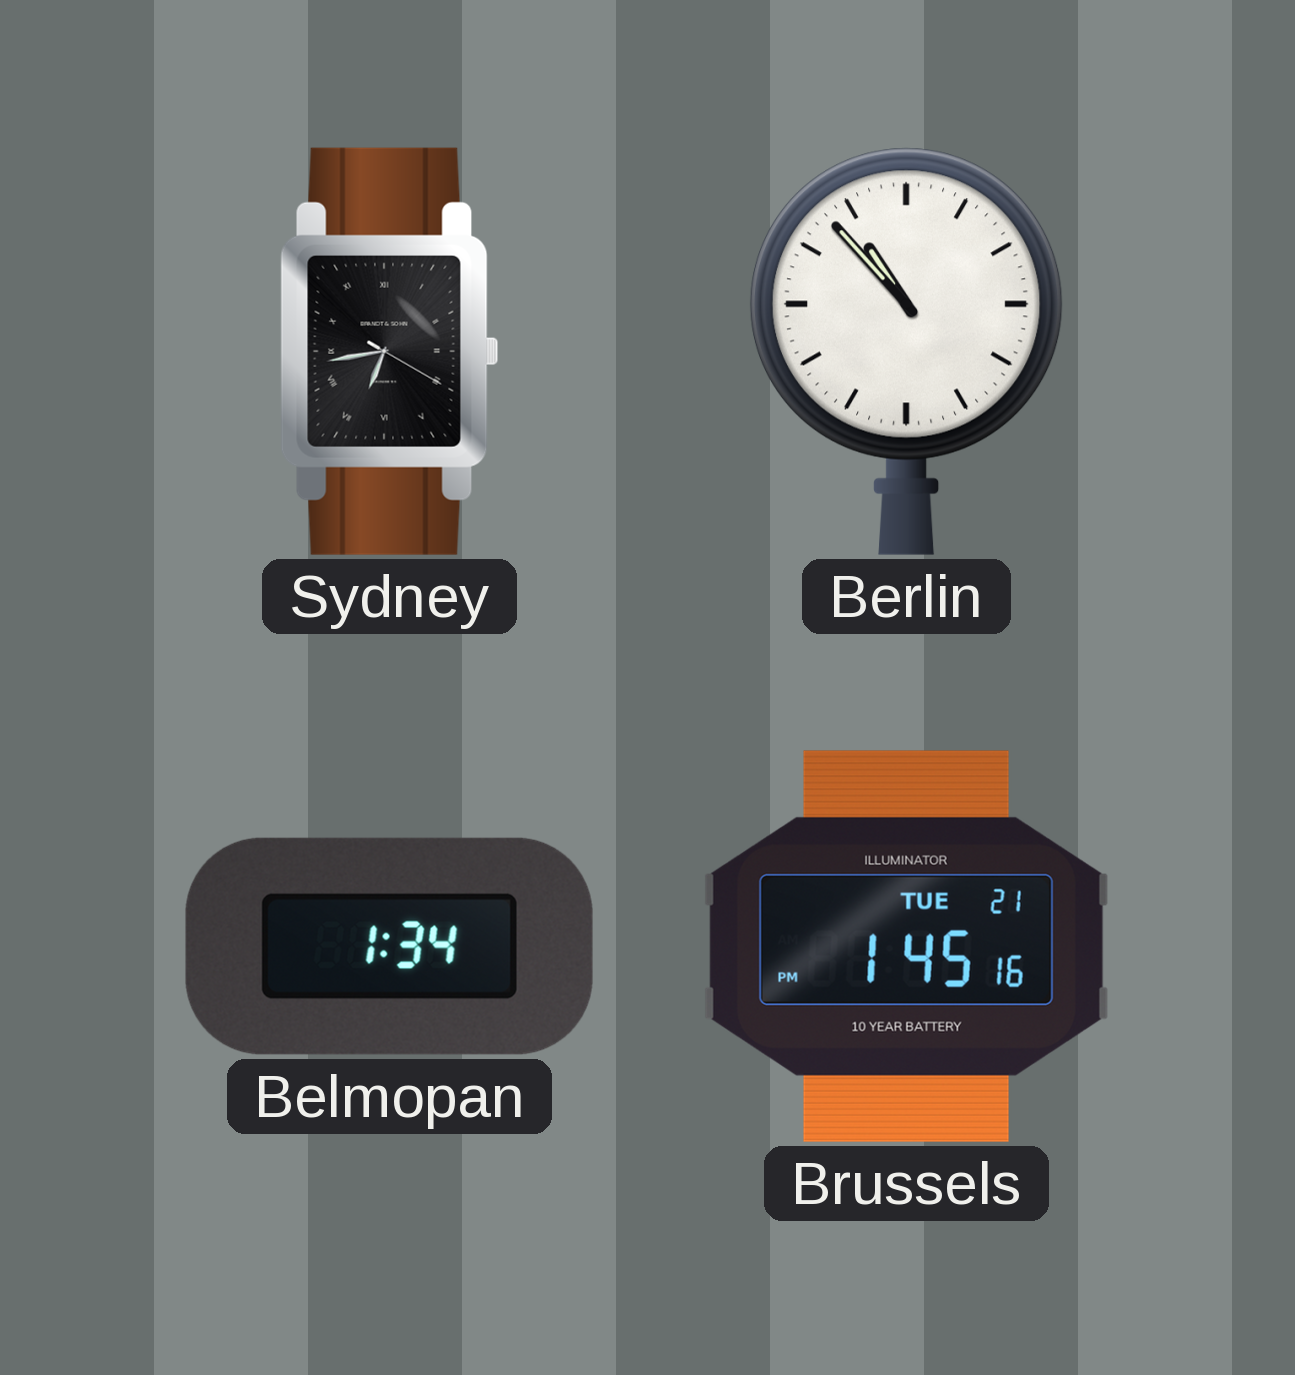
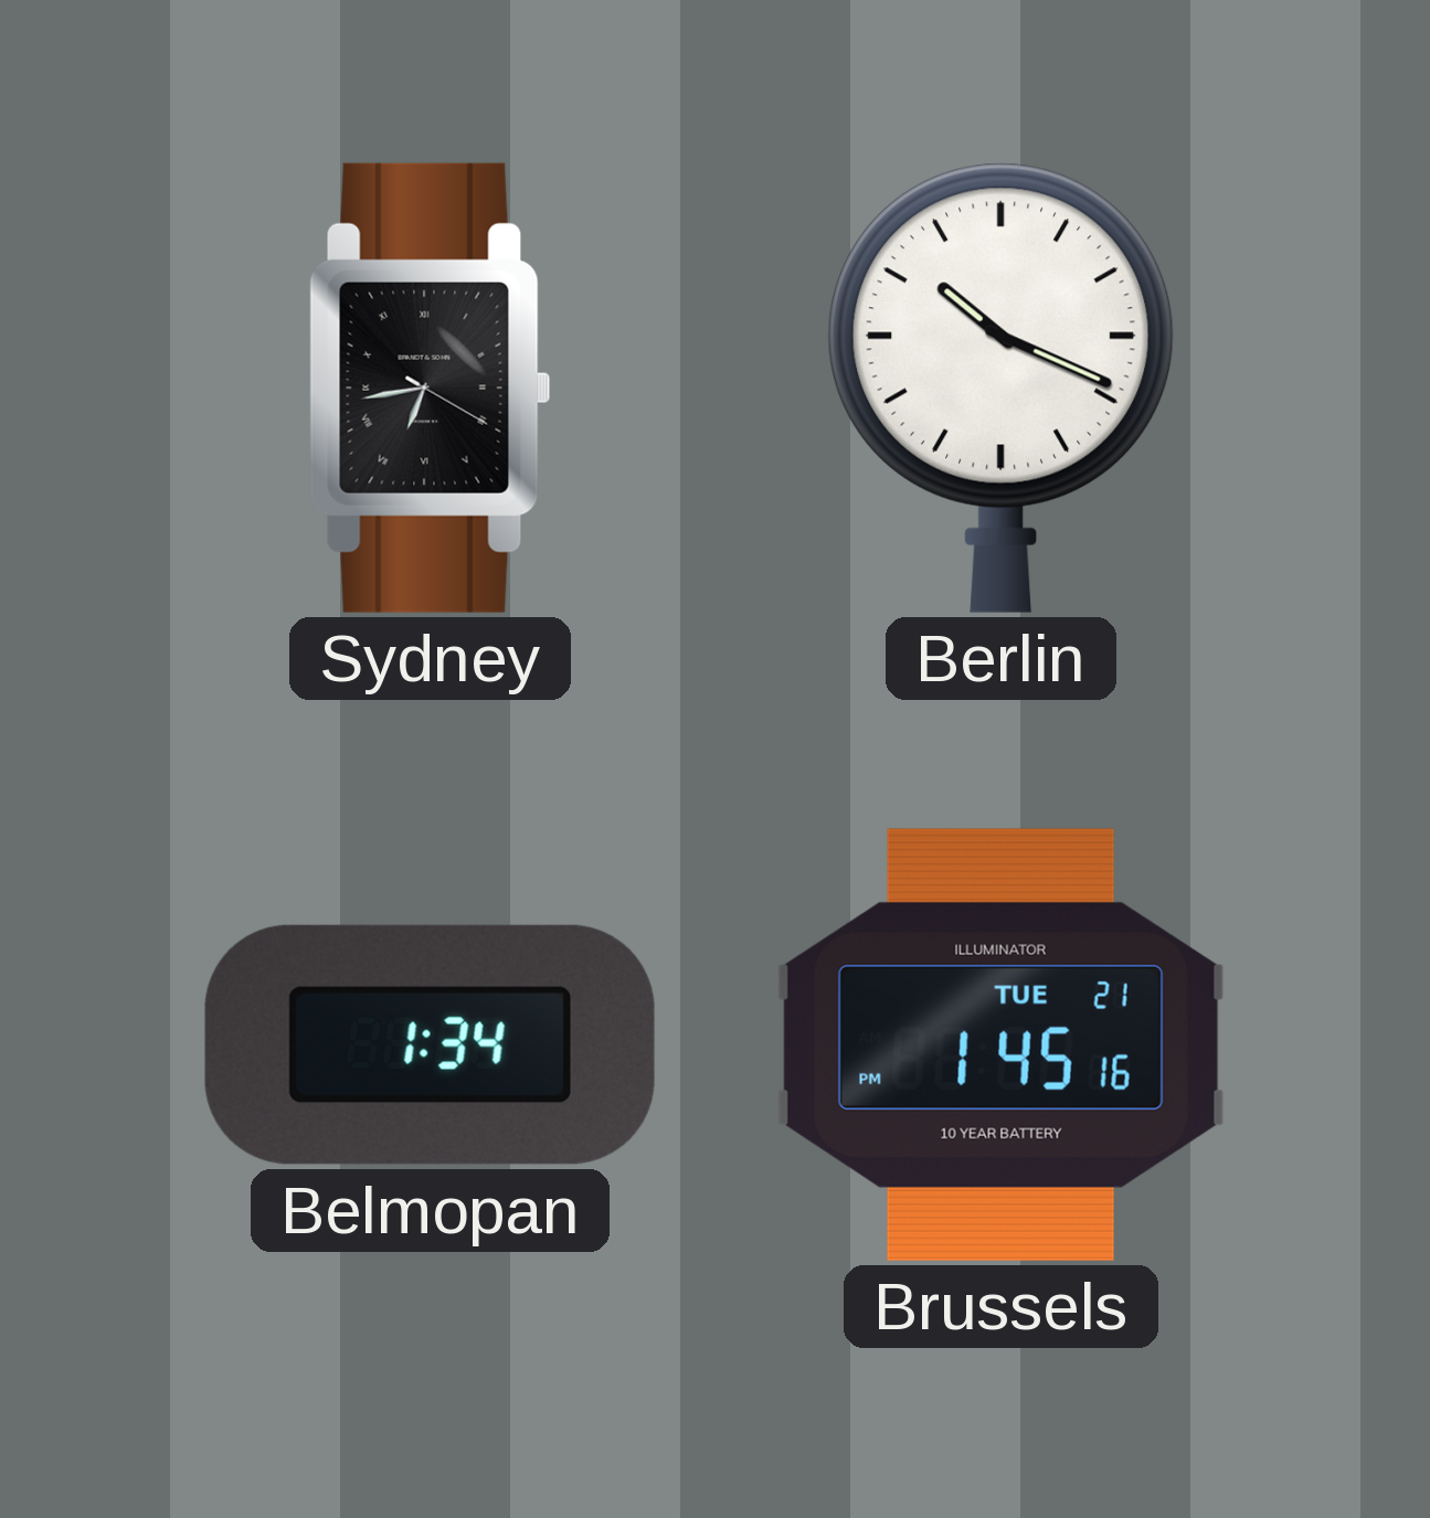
Berlin: 10:53 -> 10:19
